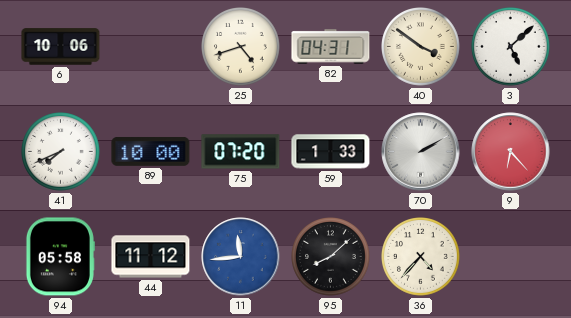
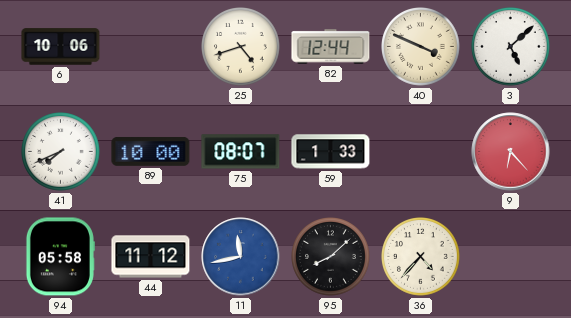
82: 04:31 -> 12:44
40: 3:51 -> 3:49
75: 07:20 -> 08:07
70: 2:10 -> none
11: 11:44 -> 11:43
